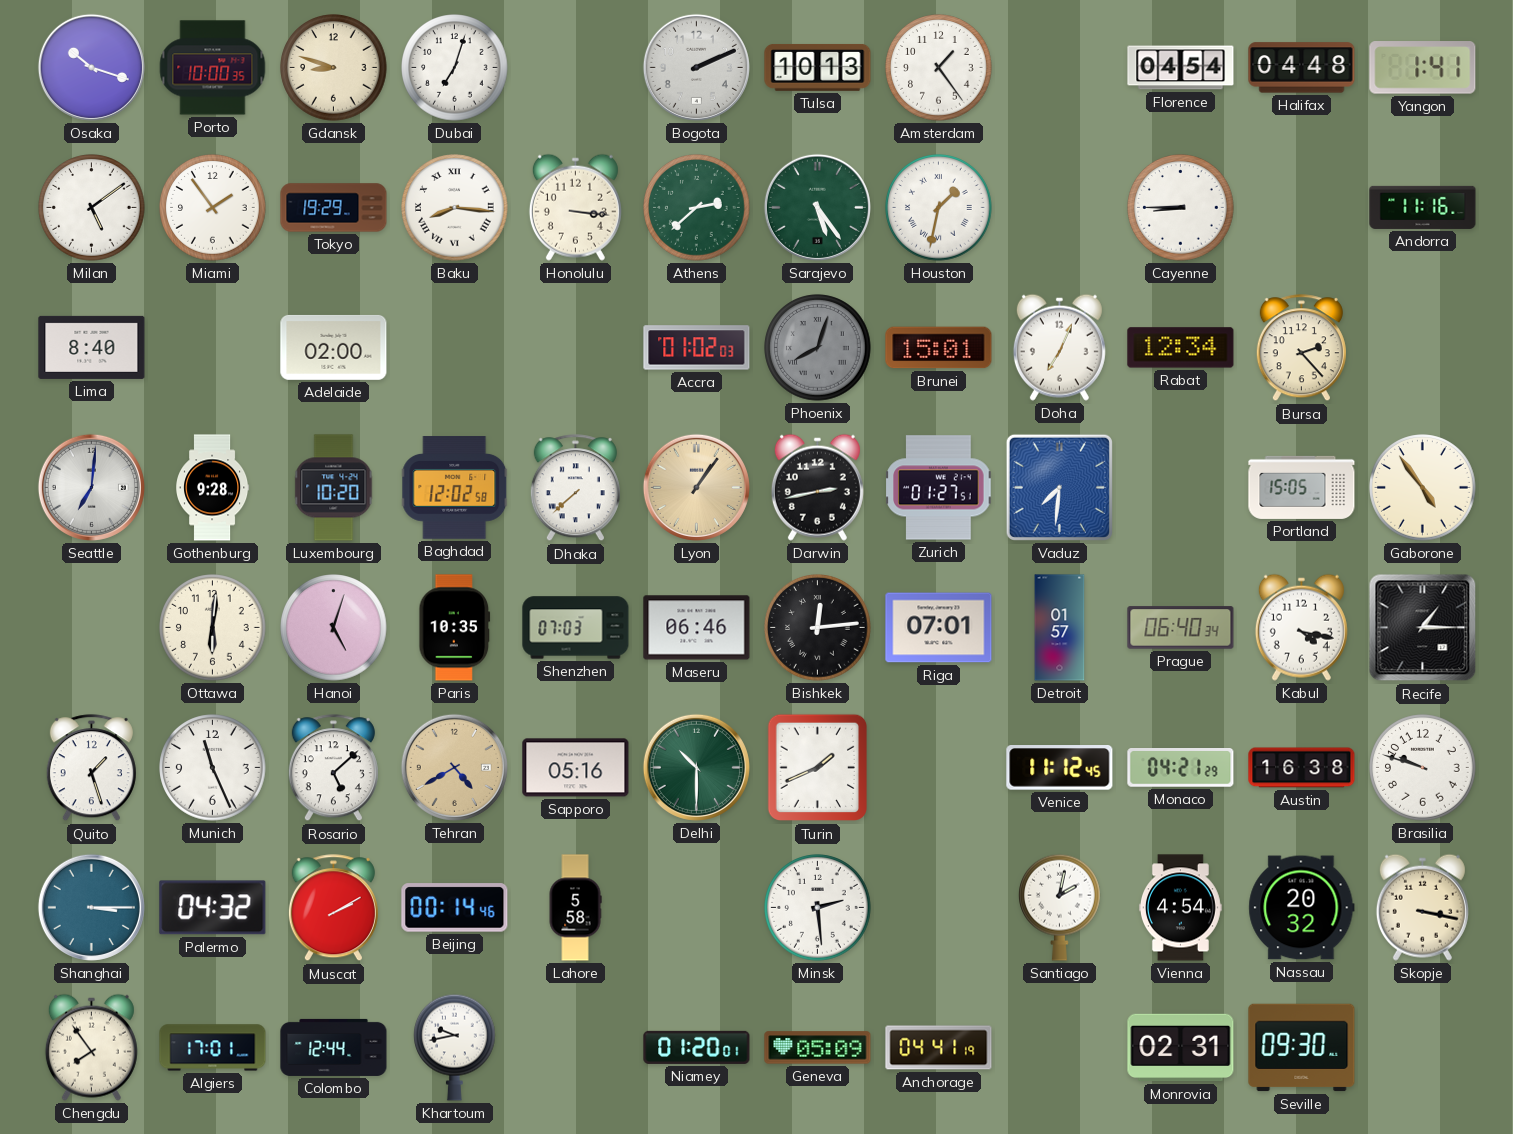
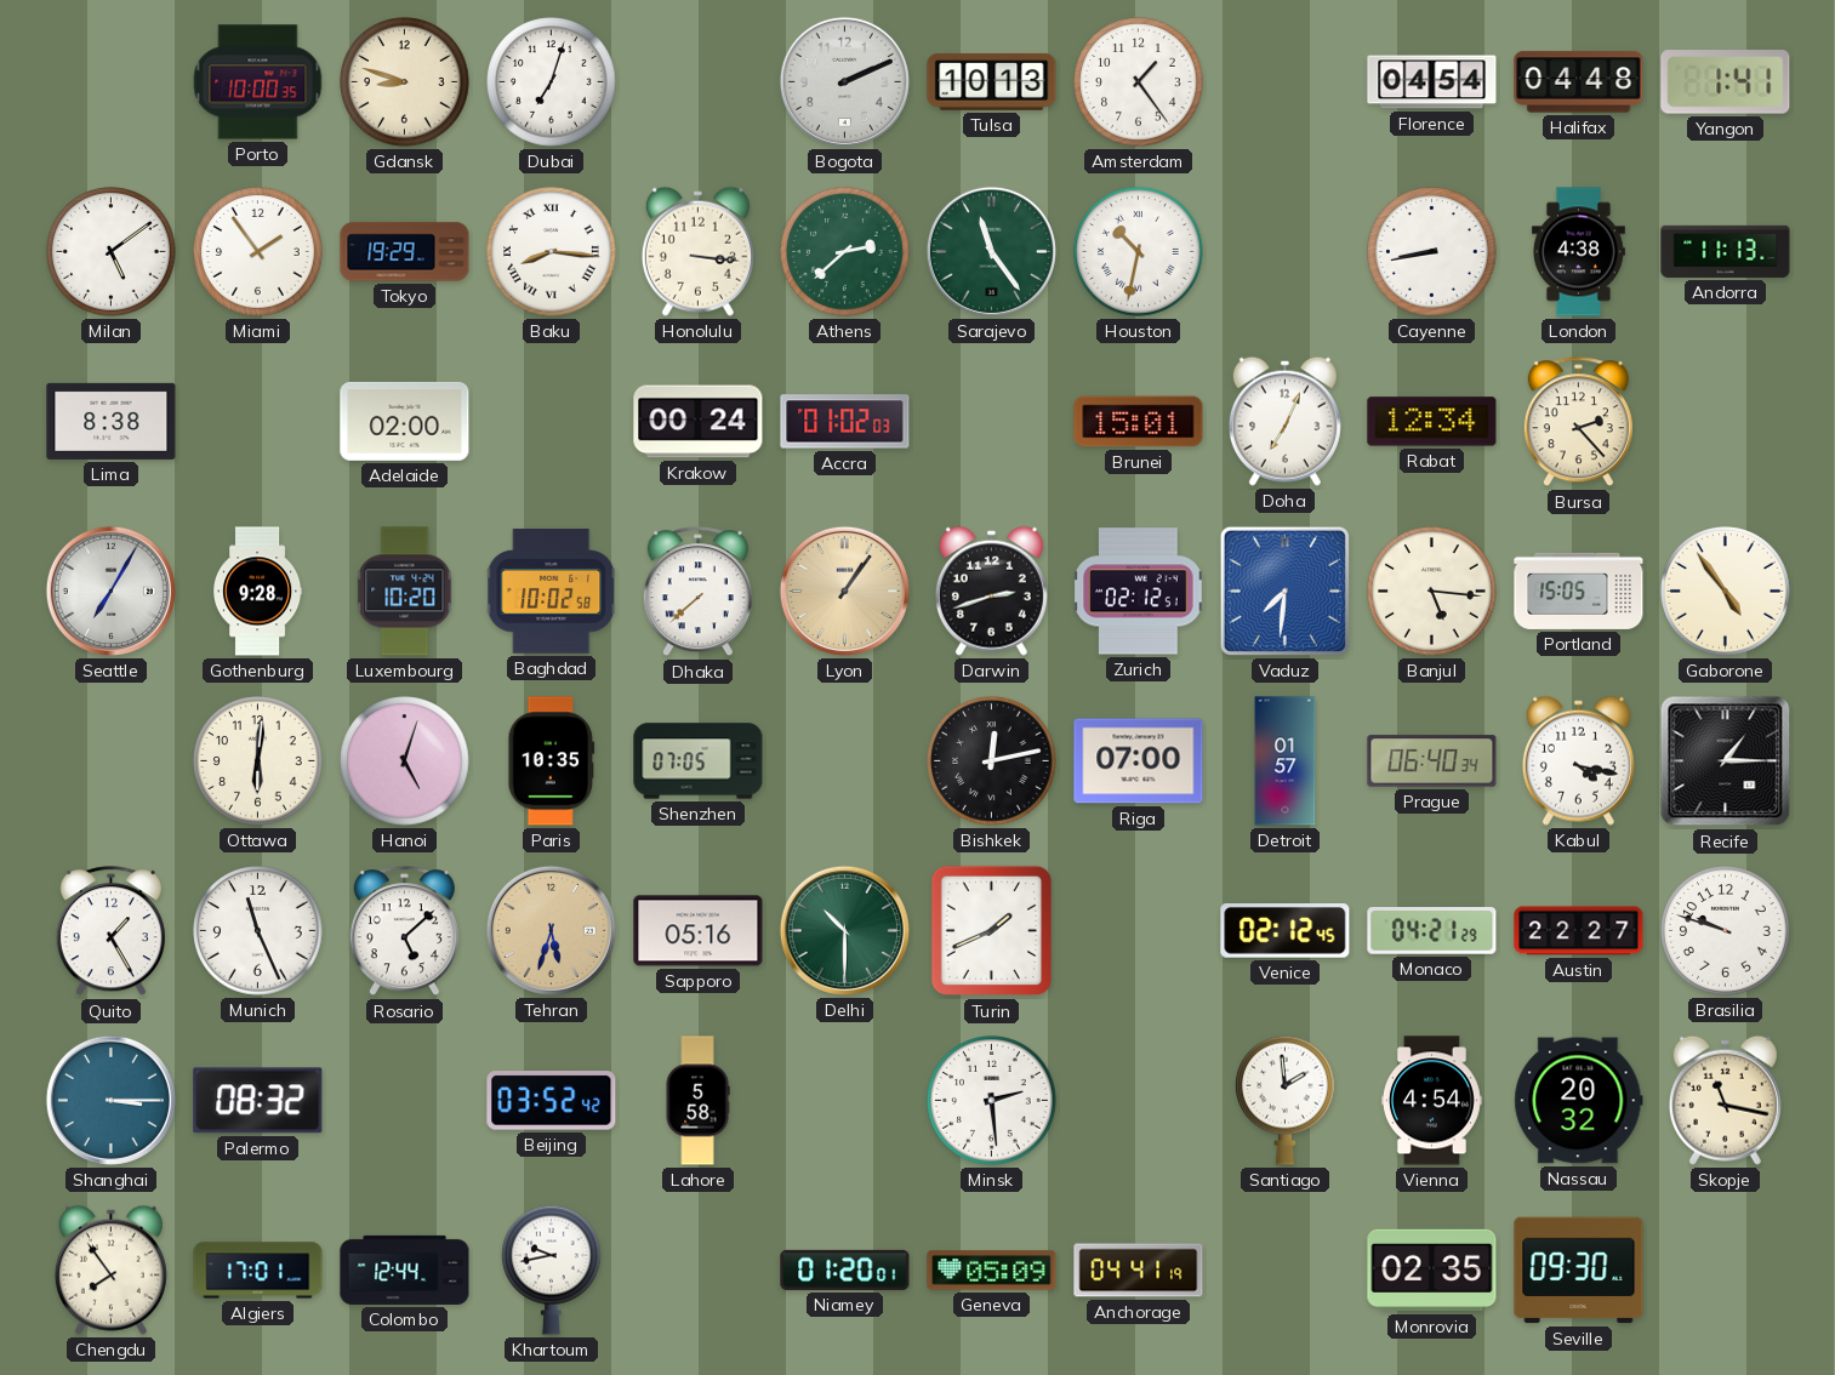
Osaka: 10:18 -> none
Sarajevo: 5:24 -> 11:24
Houston: 1:32 -> 10:32
Cayenne: 8:45 -> 8:43
London: none -> 4:38
Andorra: 11:16 -> 11:13
Lima: 8:40 -> 8:38
Krakow: none -> 00:24
Phoenix: 8:03 -> none
Seattle: 7:01 -> 7:05
Baghdad: 12:02 -> 10:02
Darwin: 2:43 -> 2:42
Zurich: 01:27 -> 02:12
Banjul: none -> 5:16
Shenzhen: 07:03 -> 07:05
Maseru: 06:46 -> none
Bishkek: 12:14 -> 12:13
Riga: 07:01 -> 07:00
Quito: 1:27 -> 1:25
Tehran: 4:40 -> 5:33
Venice: 11:12 -> 02:12
Austin: 16:38 -> 22:27
Palermo: 04:32 -> 08:32
Muscat: 2:10 -> none
Beijing: 00:14 -> 03:52
Santiago: 2:02 -> 1:59
Skopje: 3:17 -> 11:17
Monrovia: 02:31 -> 02:35
